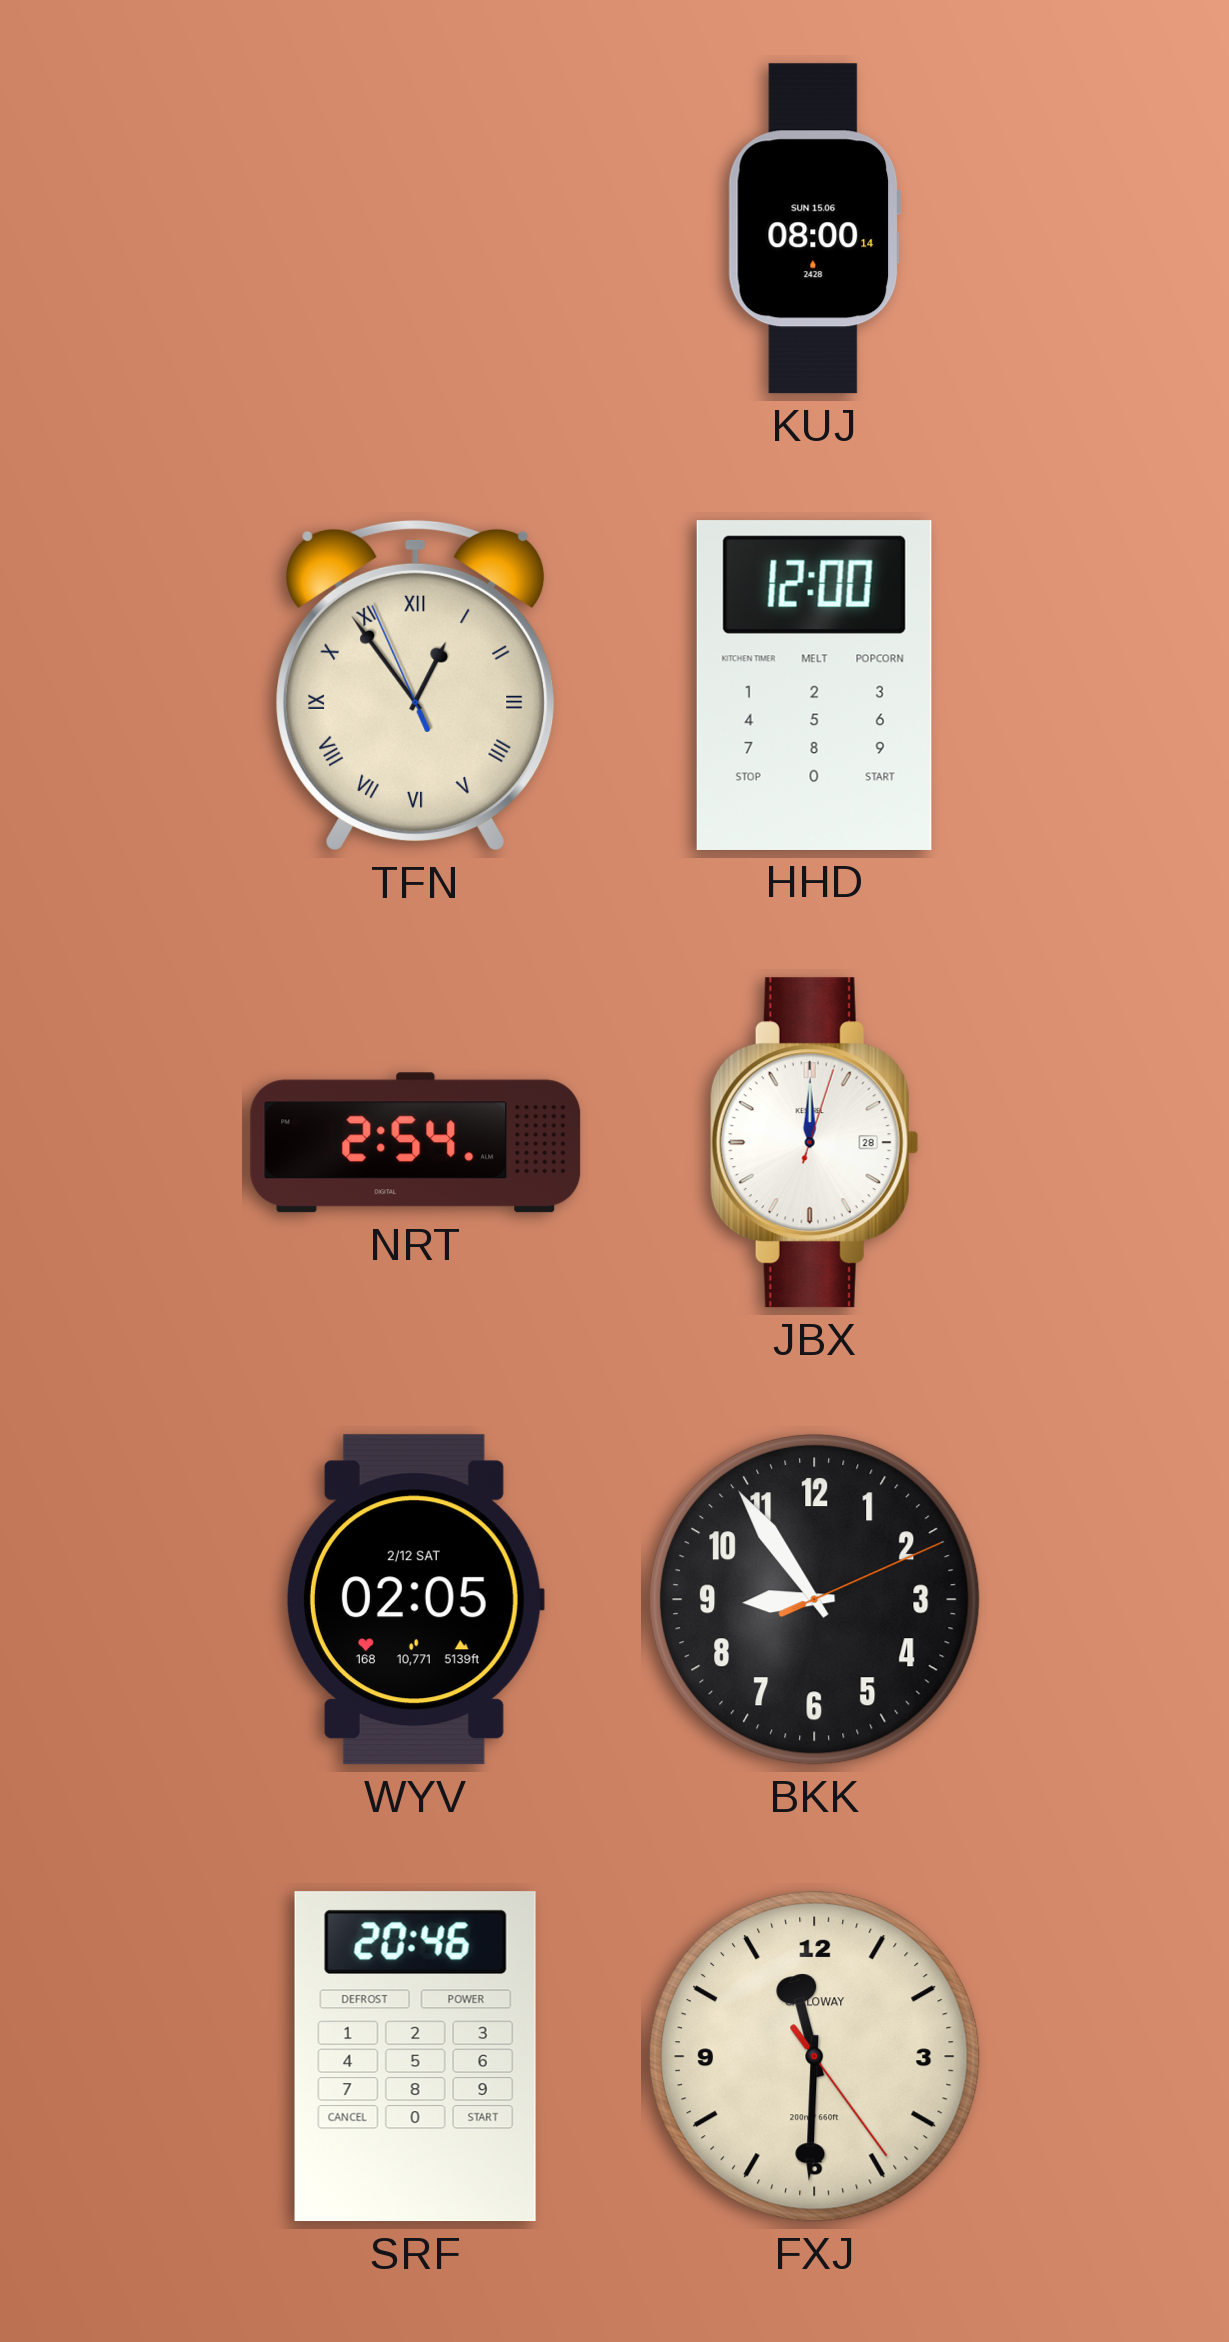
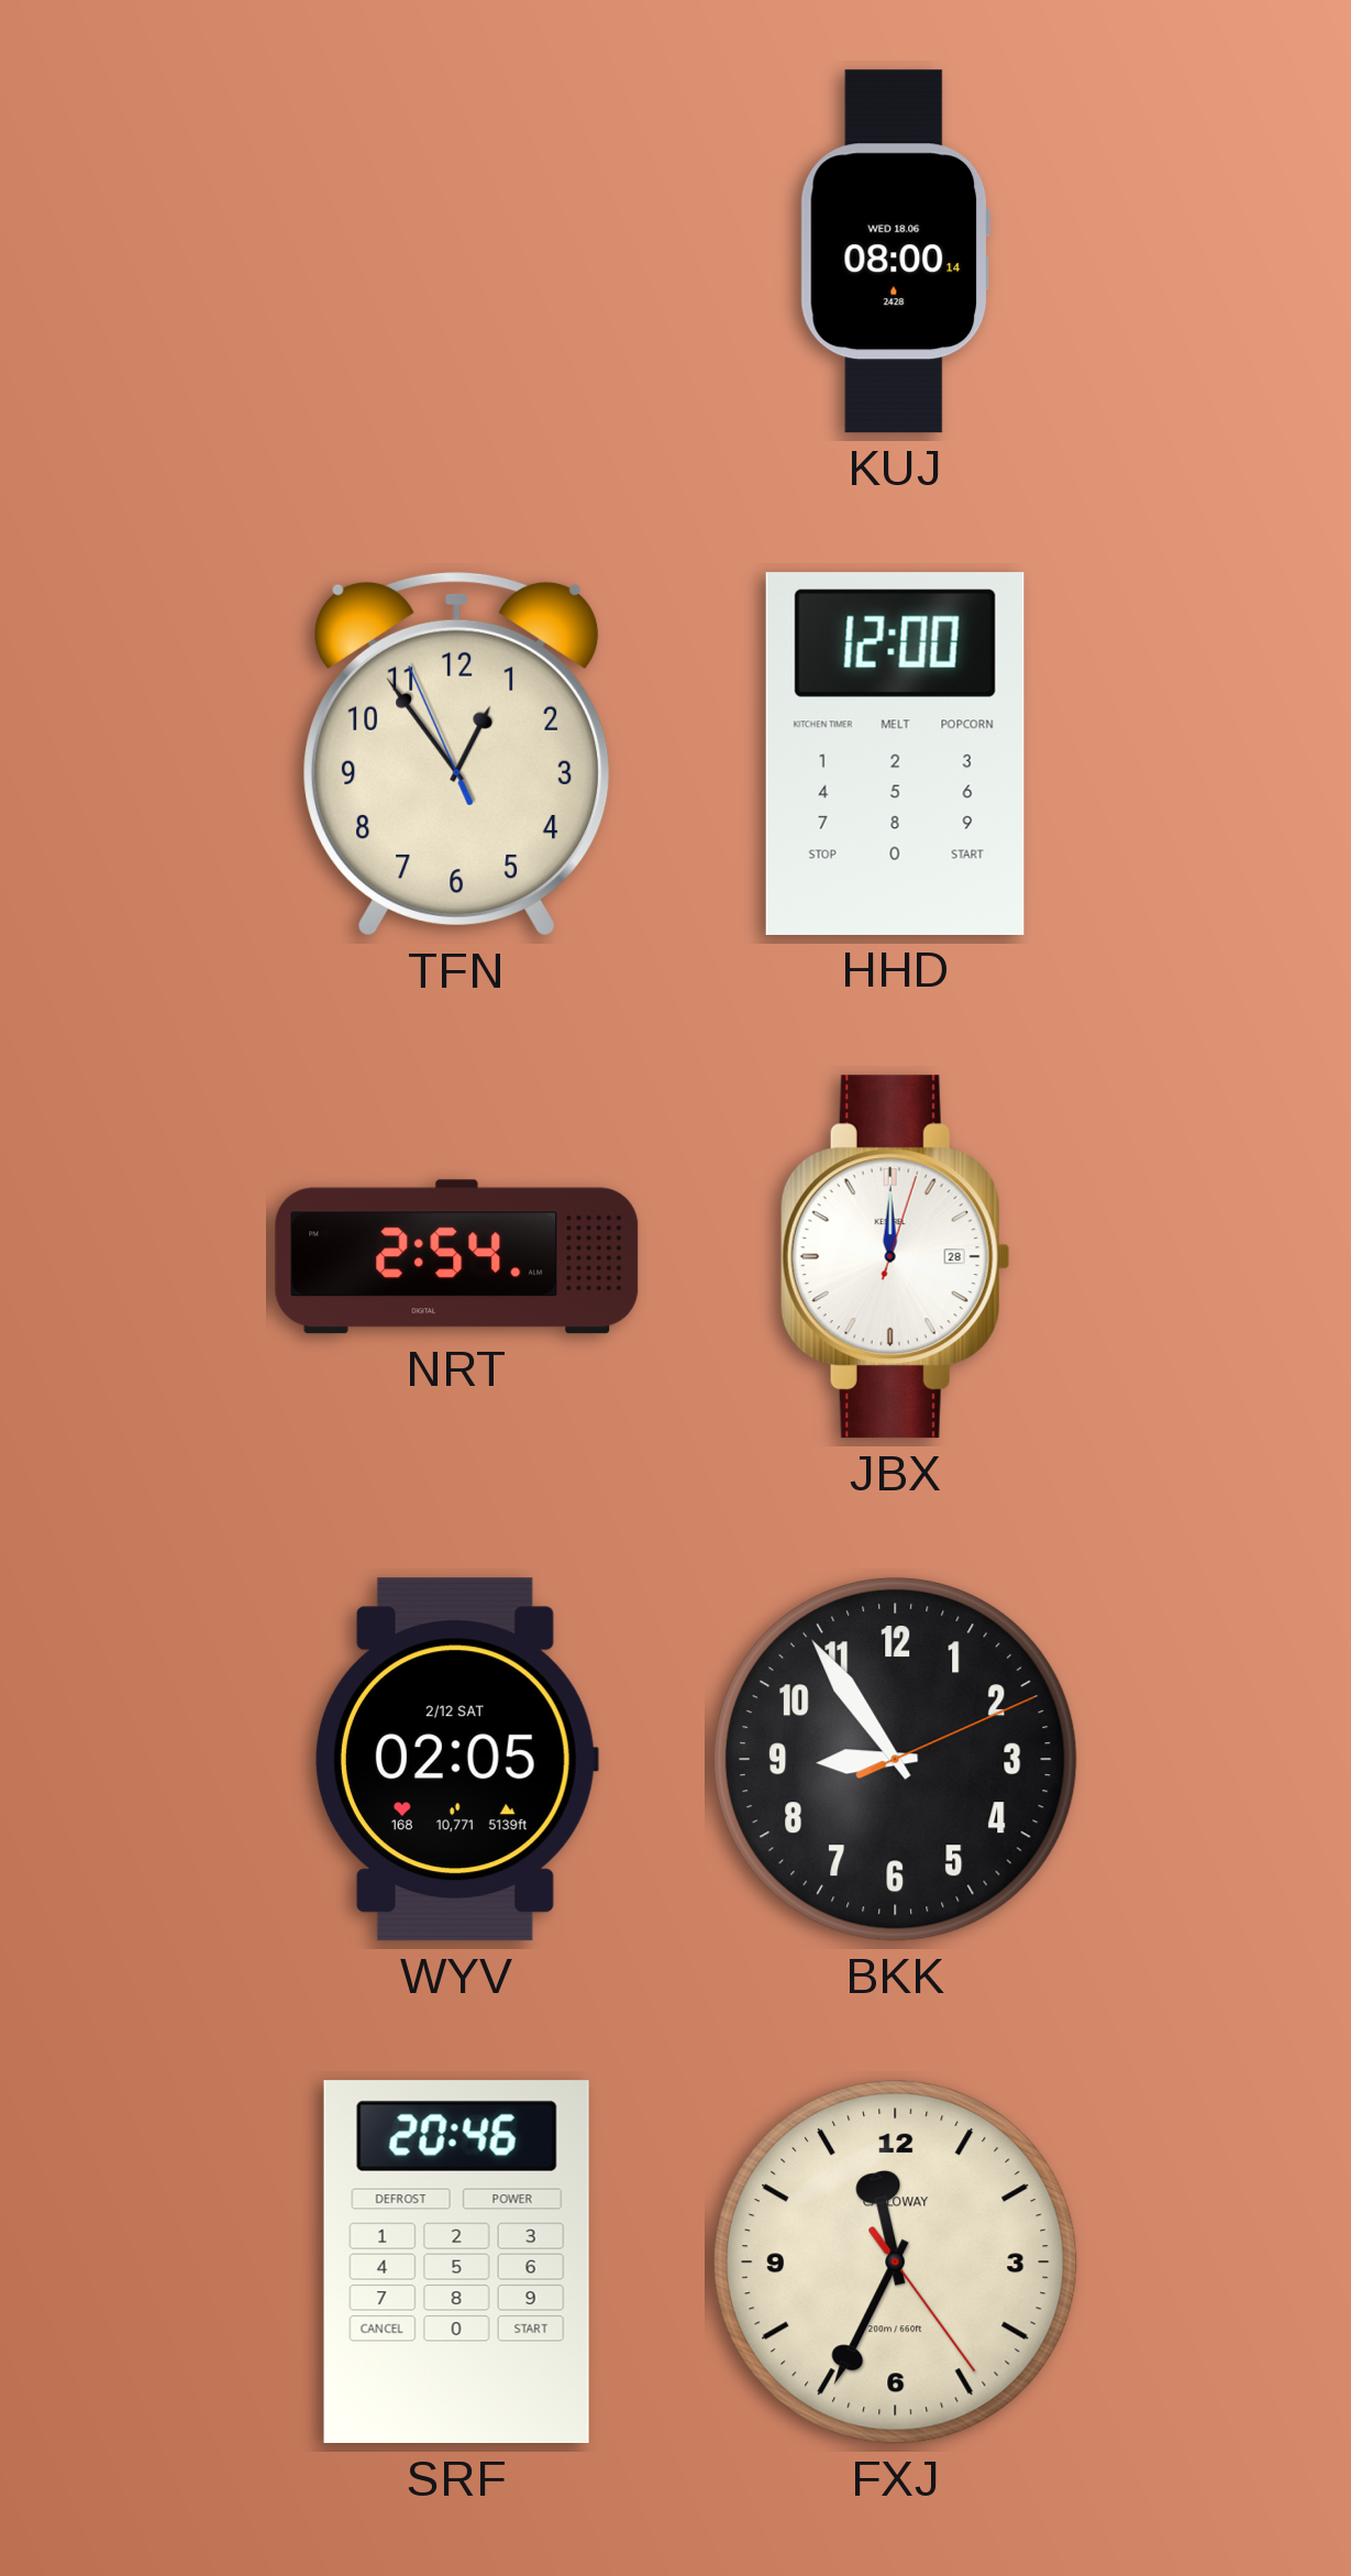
KUJ date: SUN 15.06 -> WED 18.06
TFN numerals: Roman -> Arabic
FXJ: 11:30 -> 11:34
